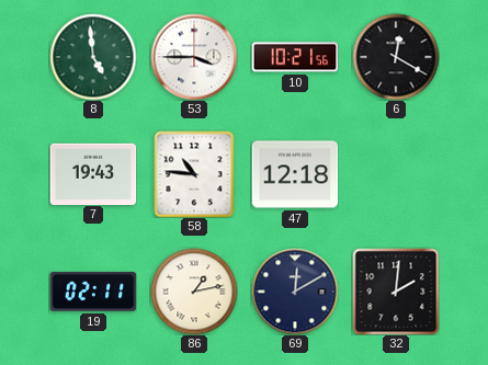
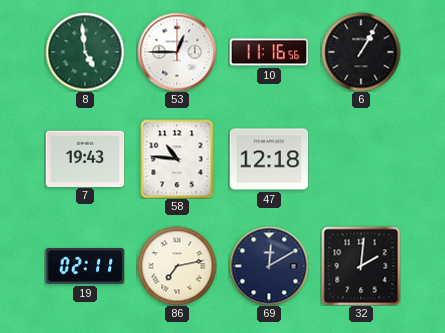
53: 3:45 -> 12:45
10: 10:21 -> 11:16
6: 12:20 -> 1:05
86: 1:13 -> 7:13
